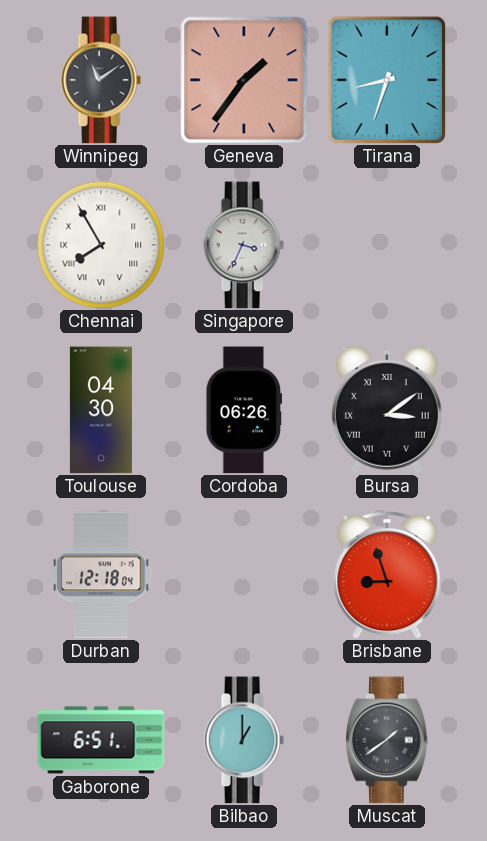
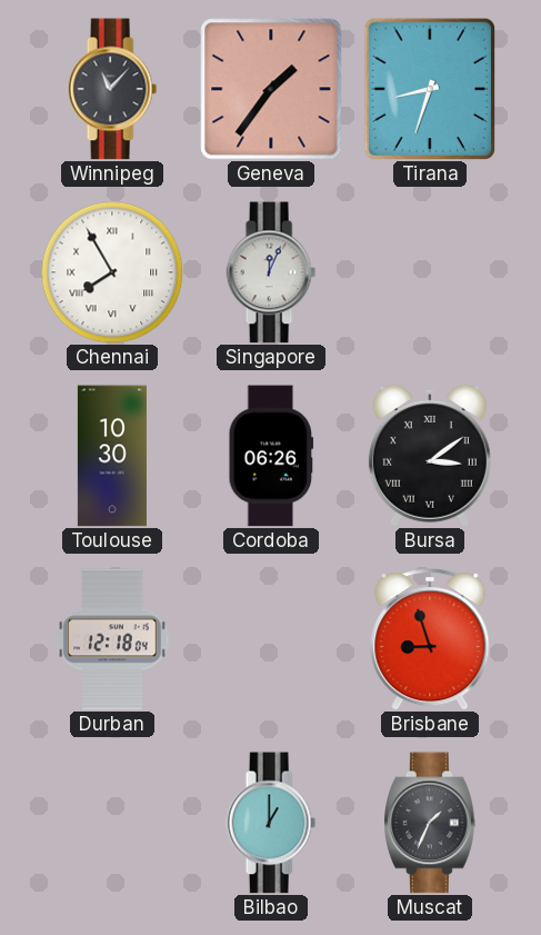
Winnipeg: 11:09 -> 11:07
Singapore: 3:34 -> 12:04
Toulouse: 04:30 -> 10:30
Gaborone: 6:51 -> none
Muscat: 1:39 -> 1:34
